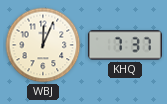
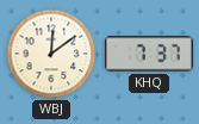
WBJ: 12:04 -> 12:09
